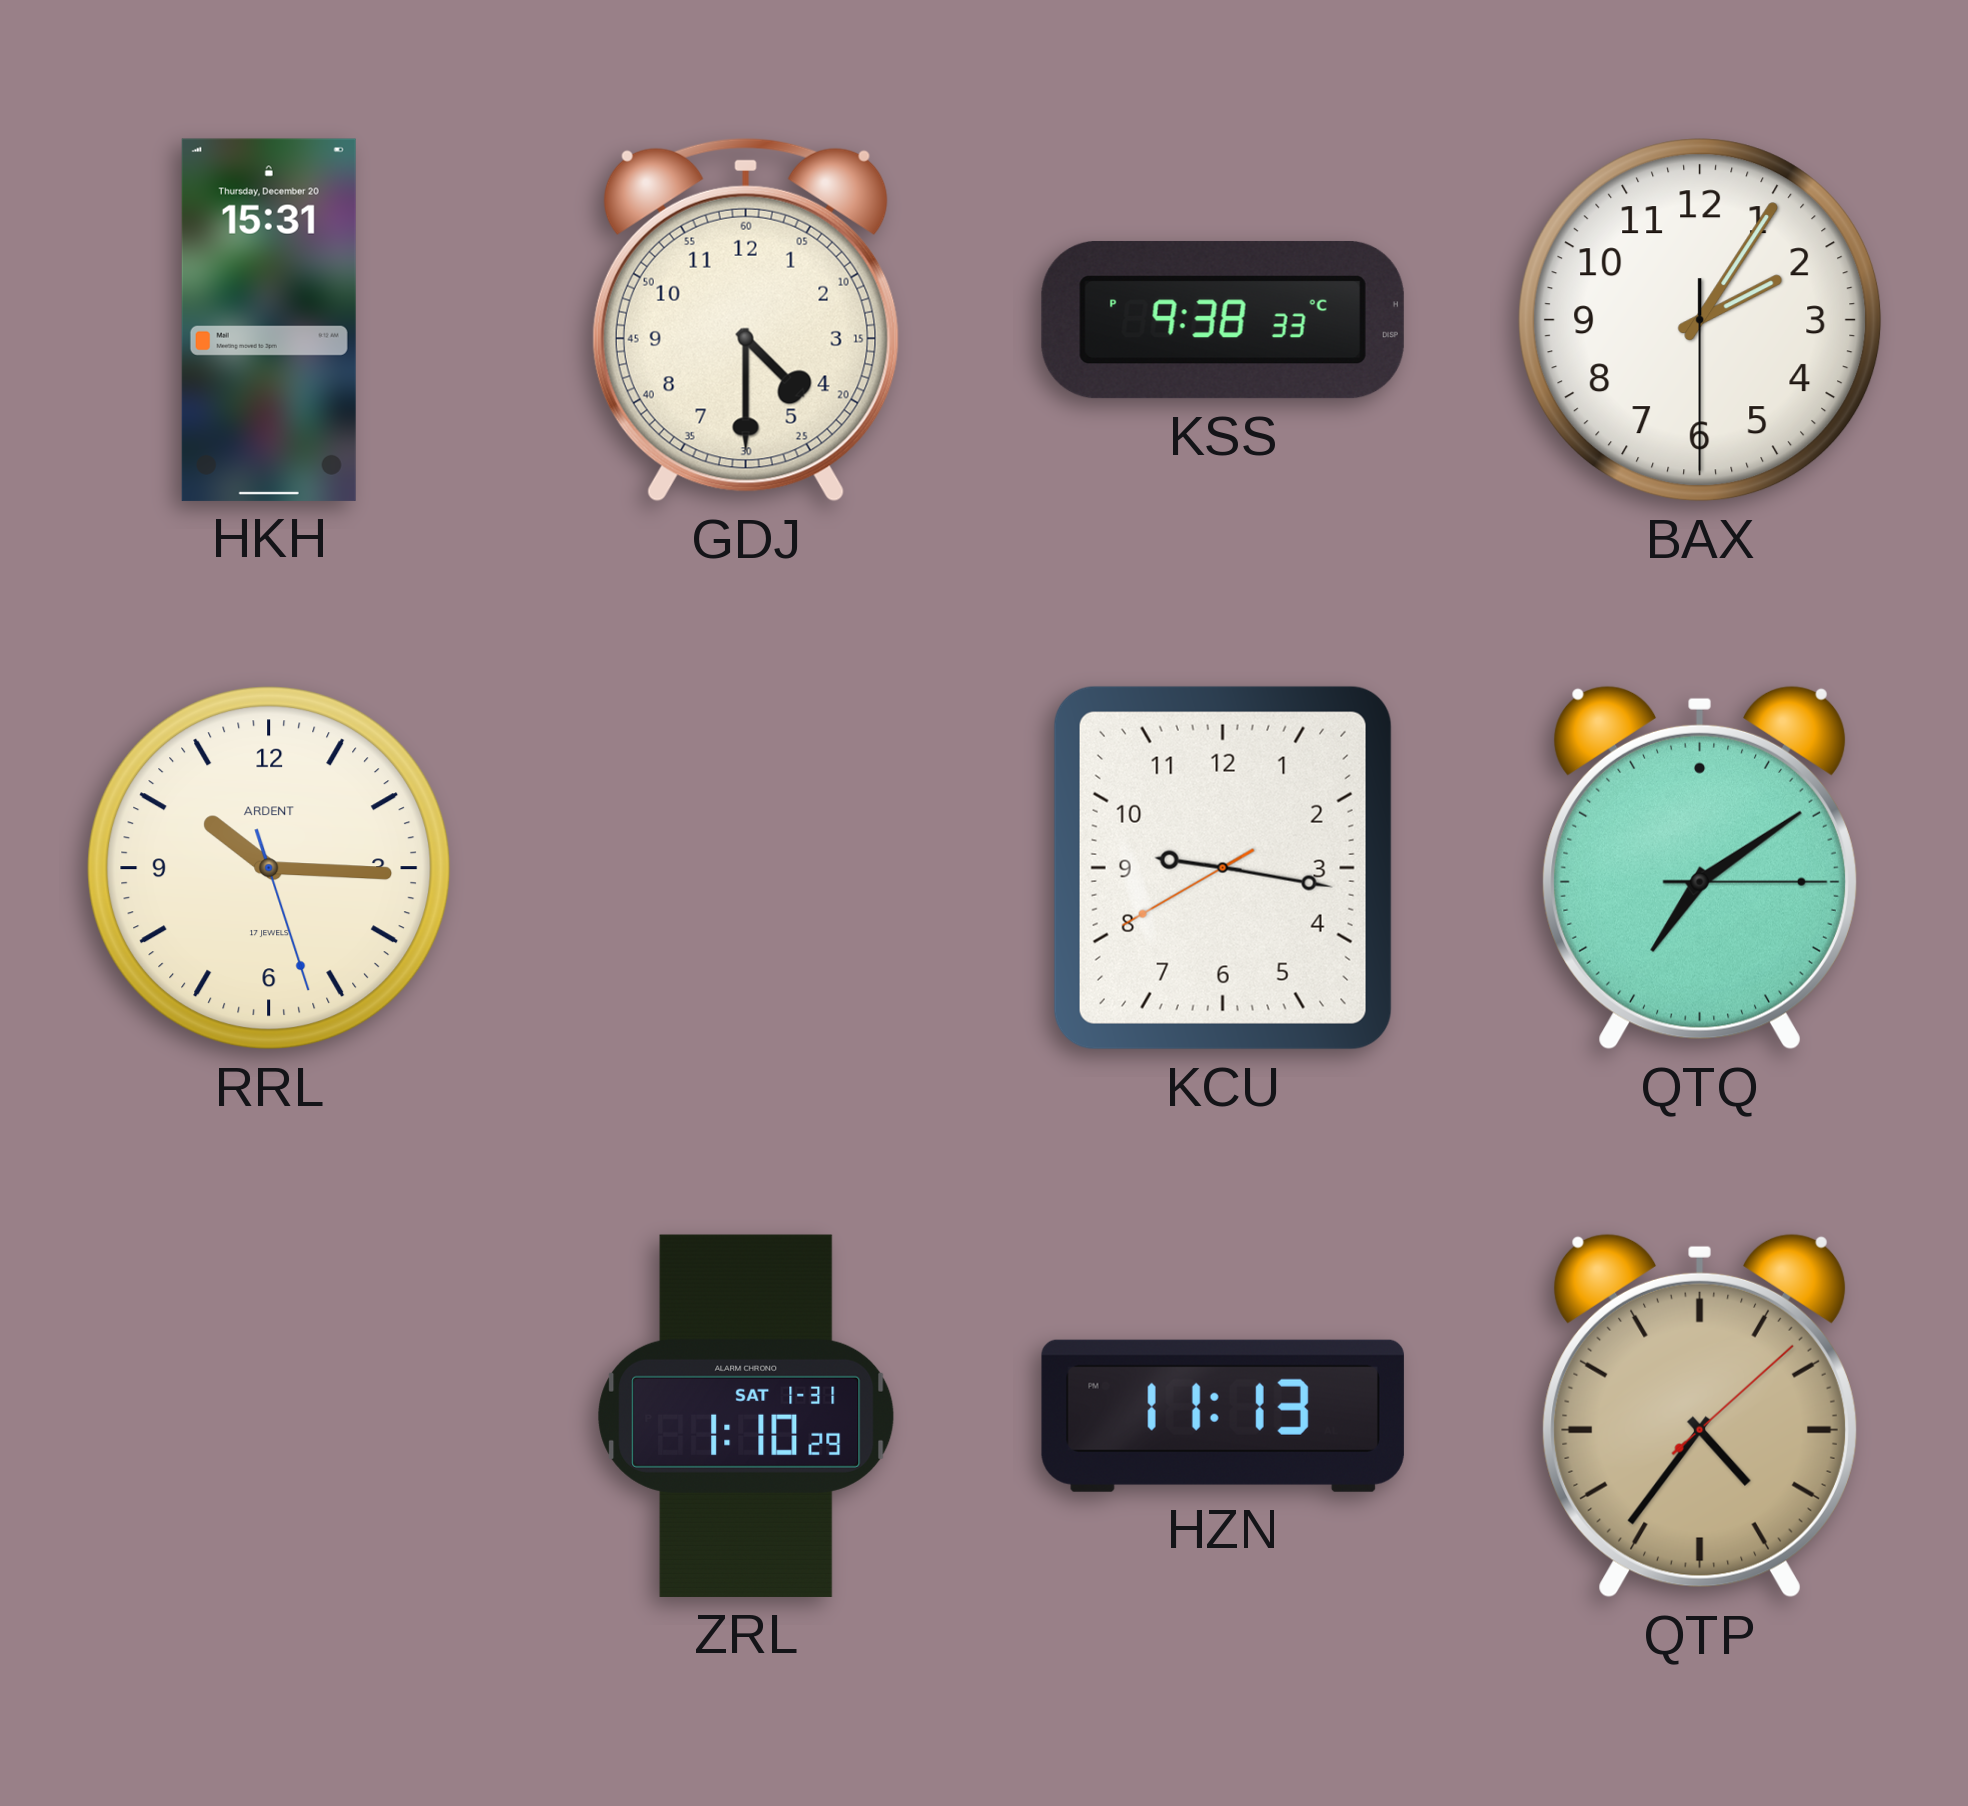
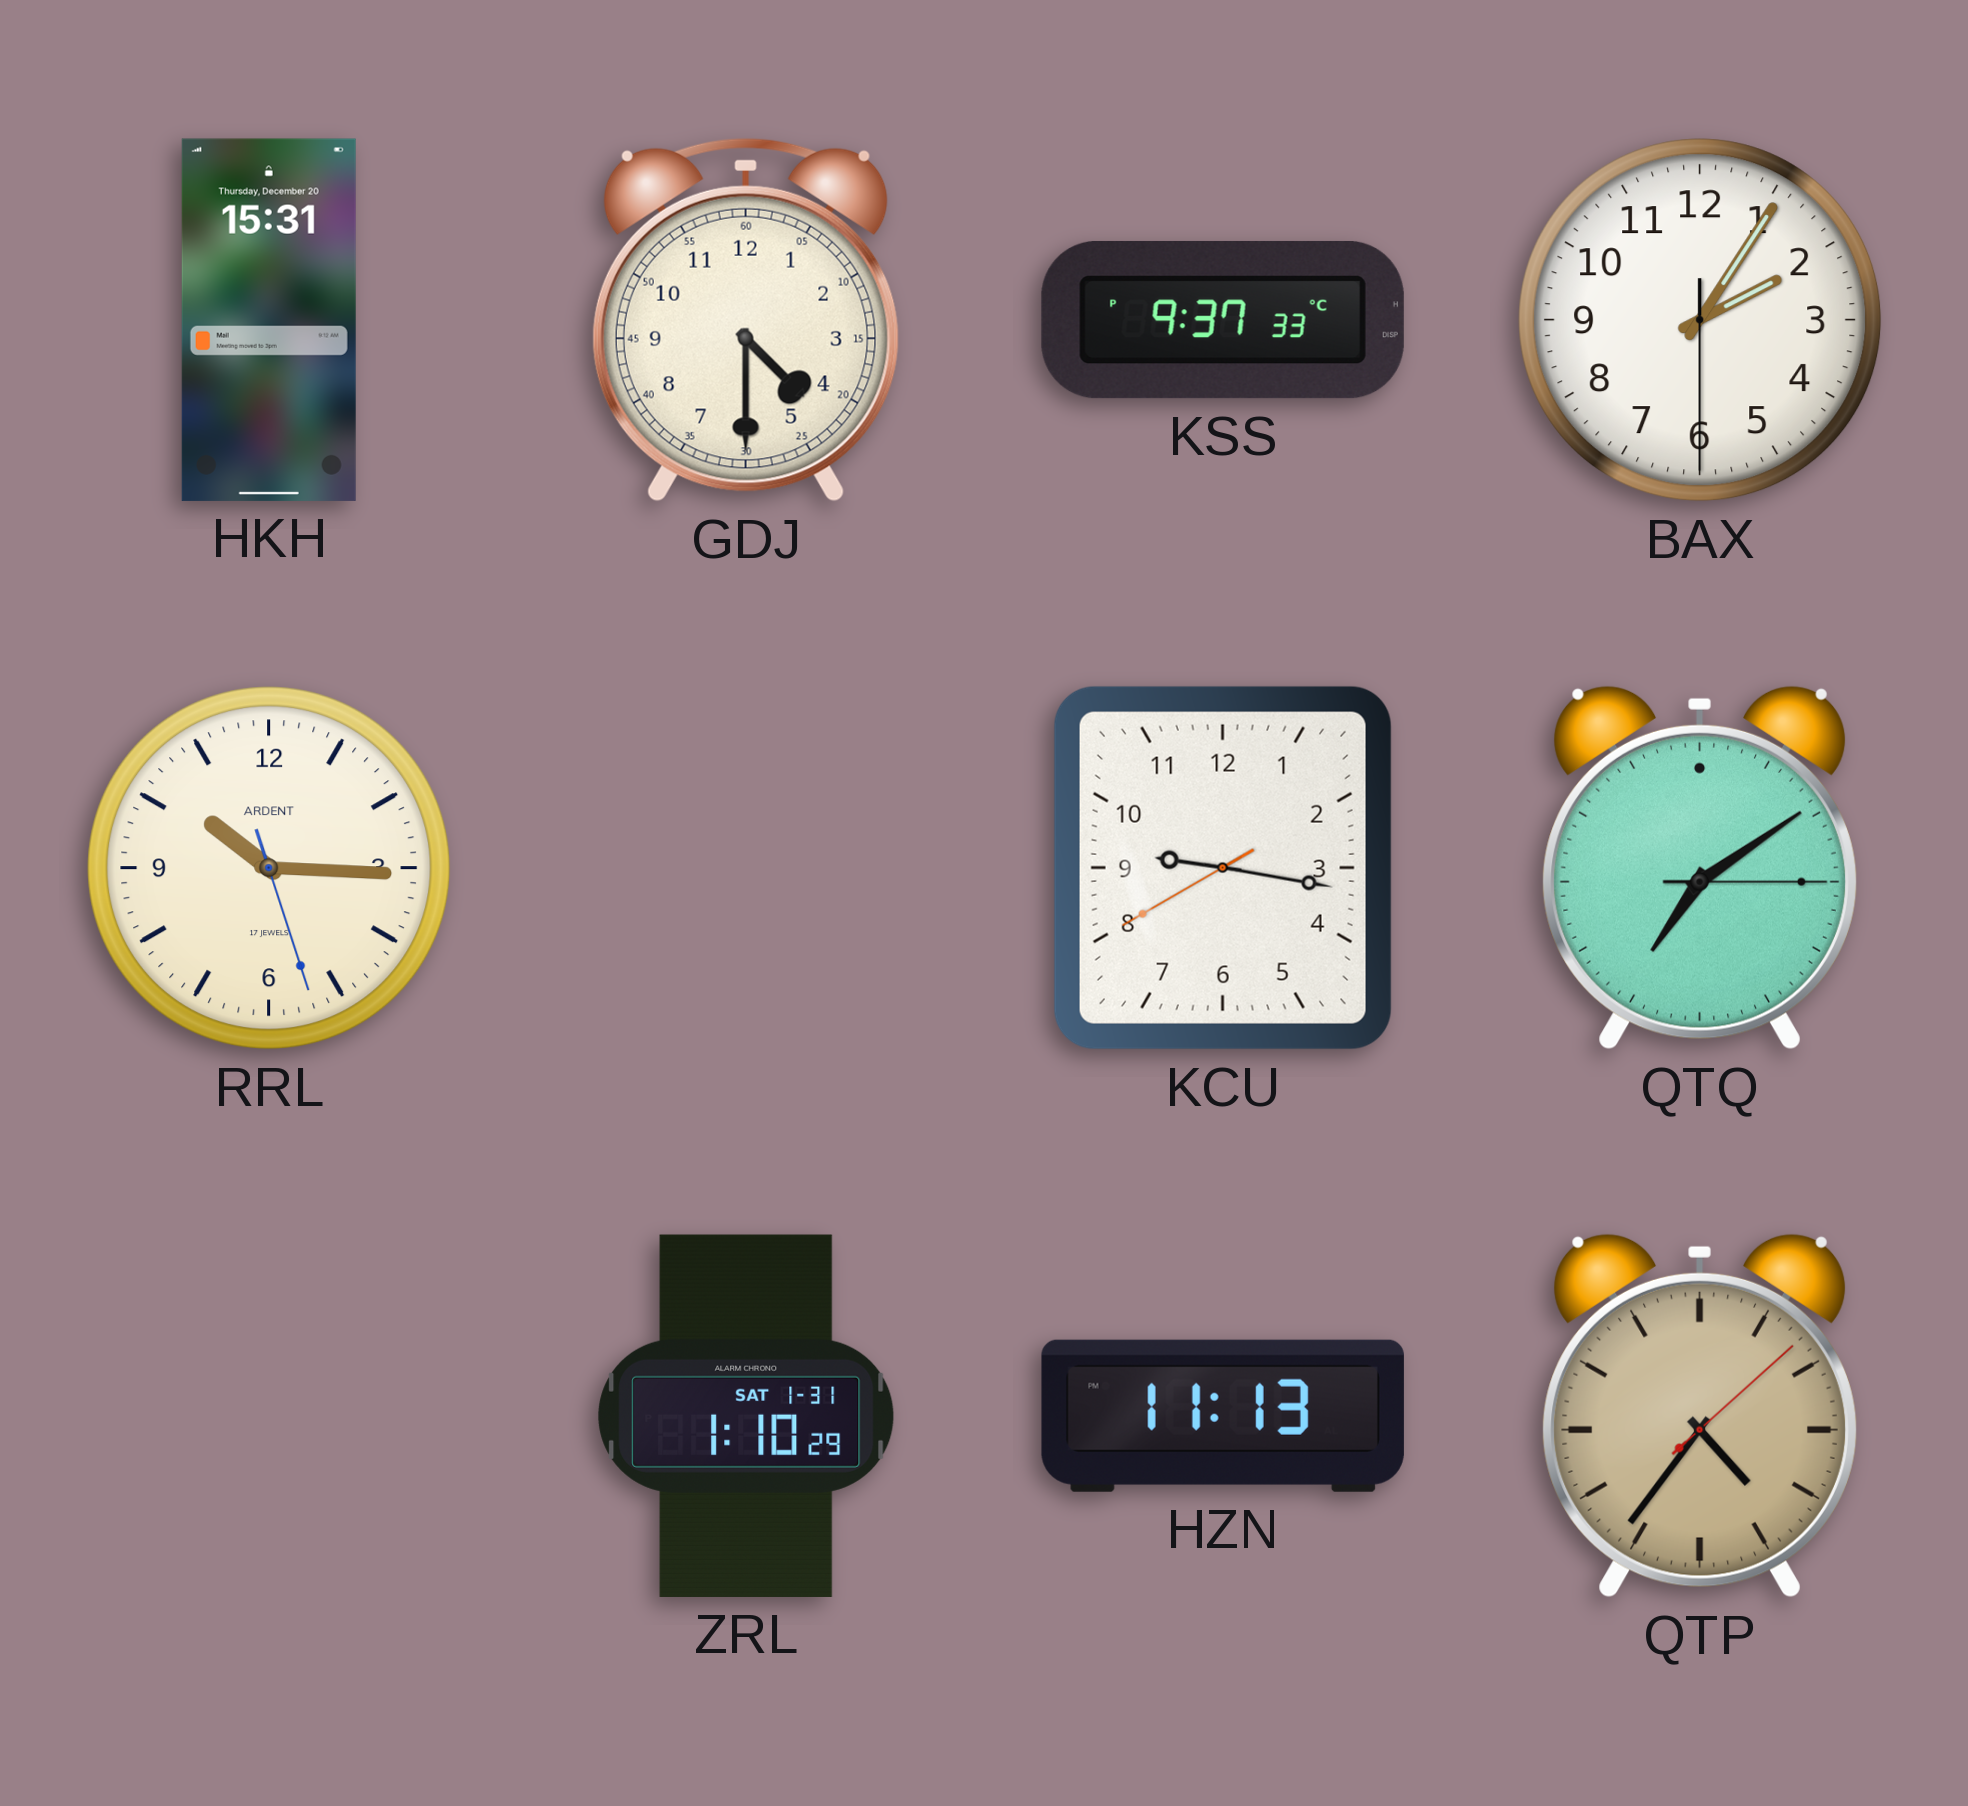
KSS: 9:38 -> 9:37
